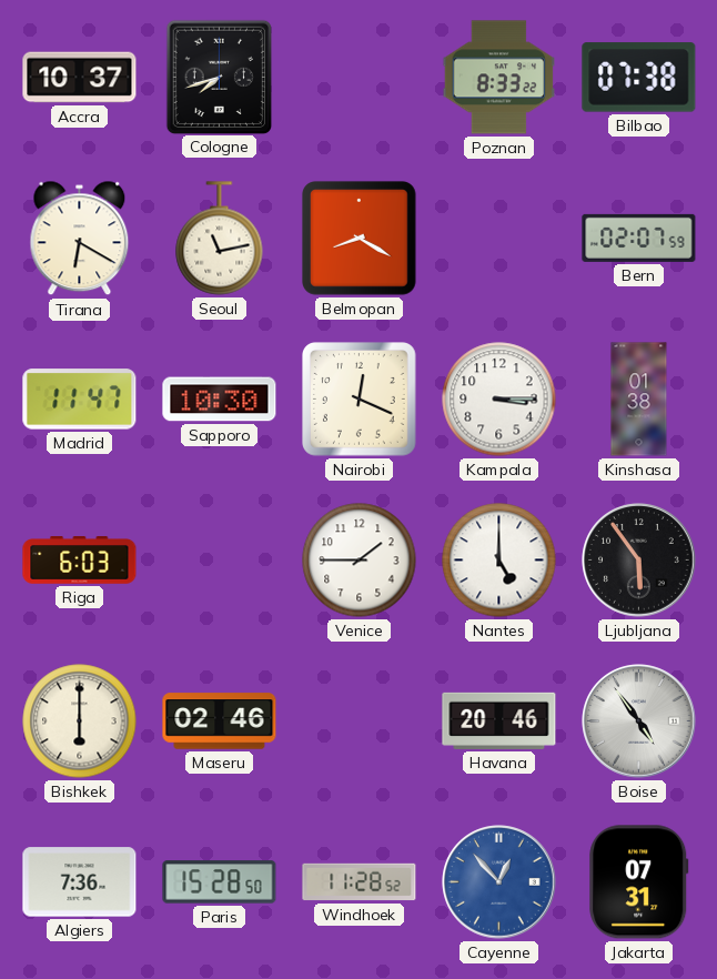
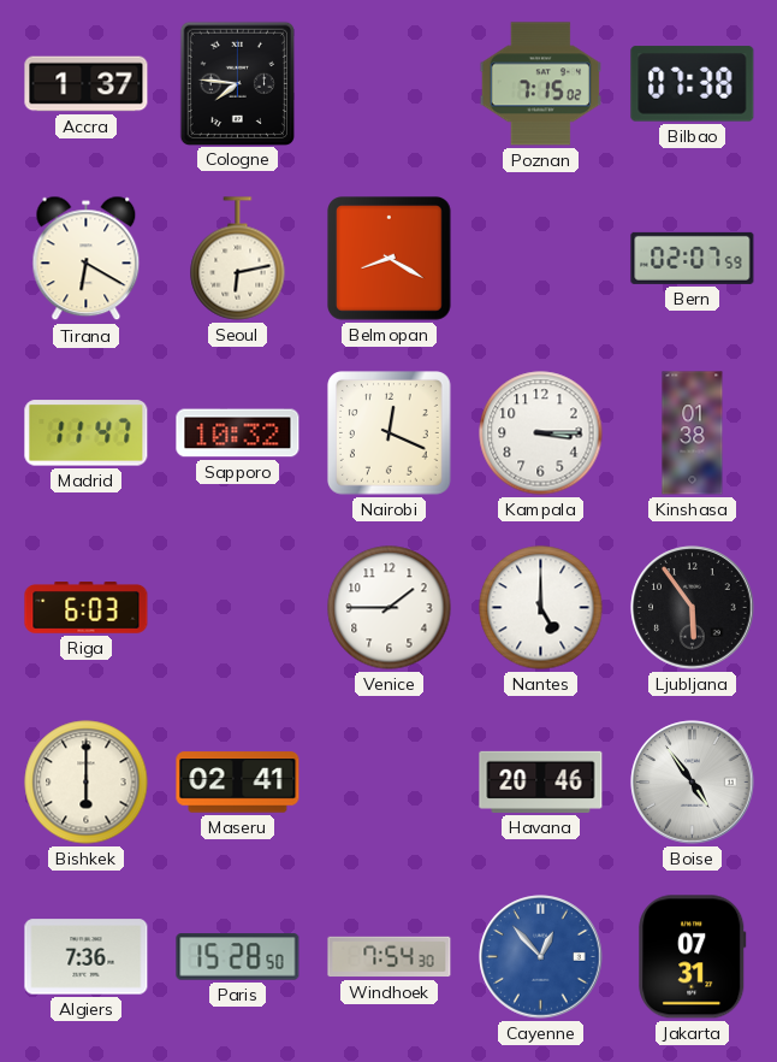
Accra: 10:37 -> 1:37
Cologne: 7:42 -> 7:46
Poznan: 8:33 -> 7:15
Seoul: 11:13 -> 6:13
Sapporo: 10:30 -> 10:32
Maseru: 02:46 -> 02:41
Windhoek: 11:28 -> 7:54
